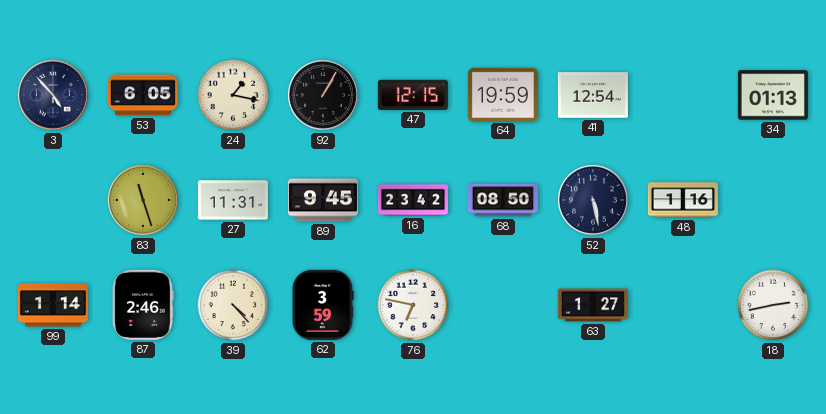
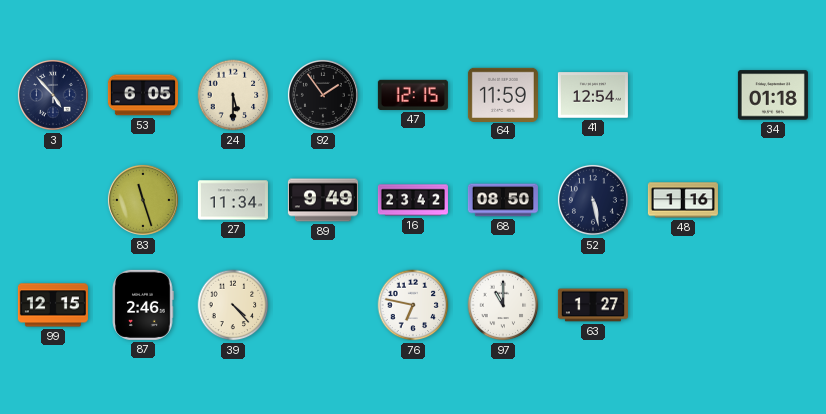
24: 1:17 -> 5:30
92: 1:05 -> 1:54
64: 19:59 -> 11:59
34: 01:13 -> 01:18
27: 11:31 -> 11:34
89: 9:45 -> 9:49
99: 1:14 -> 12:15
62: 3:59 -> none
97: none -> 11:00
18: 2:43 -> none
